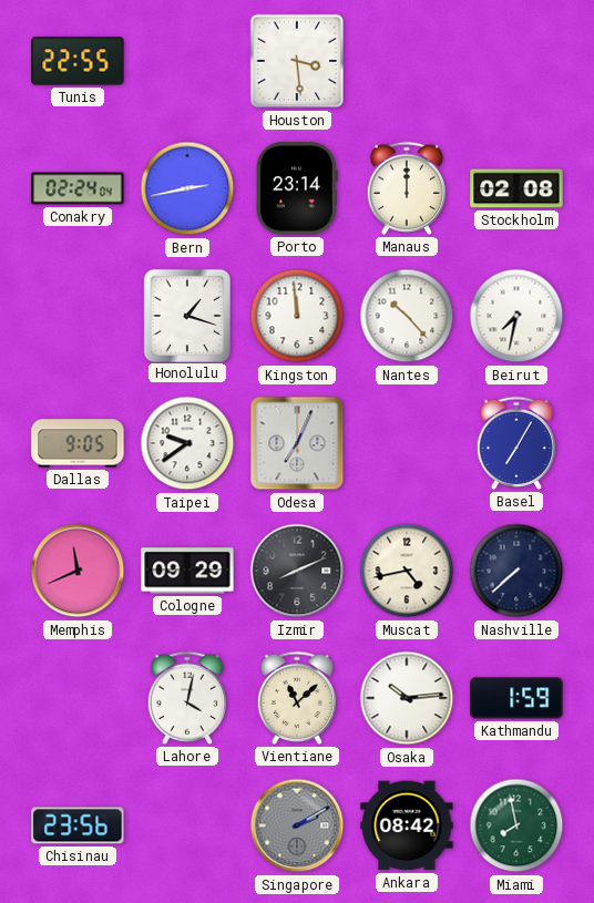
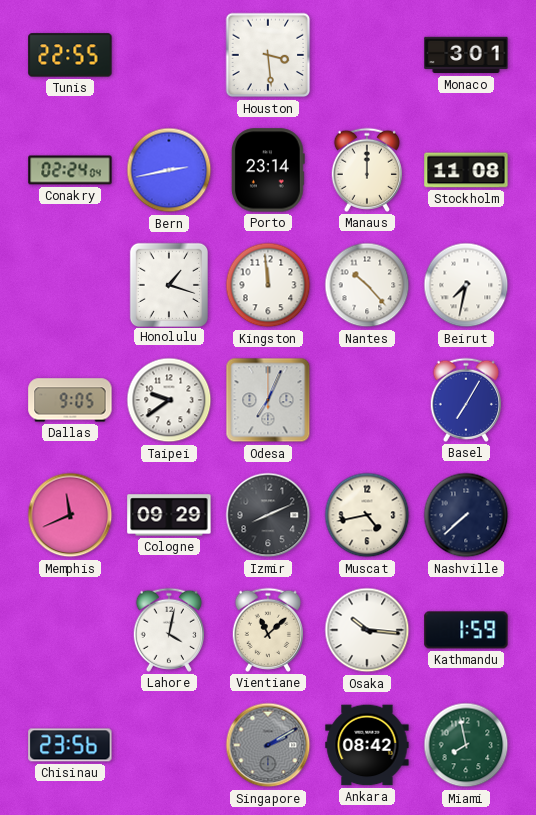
Monaco: none -> 3:01
Stockholm: 02:08 -> 11:08
Osaka: 10:14 -> 10:16
